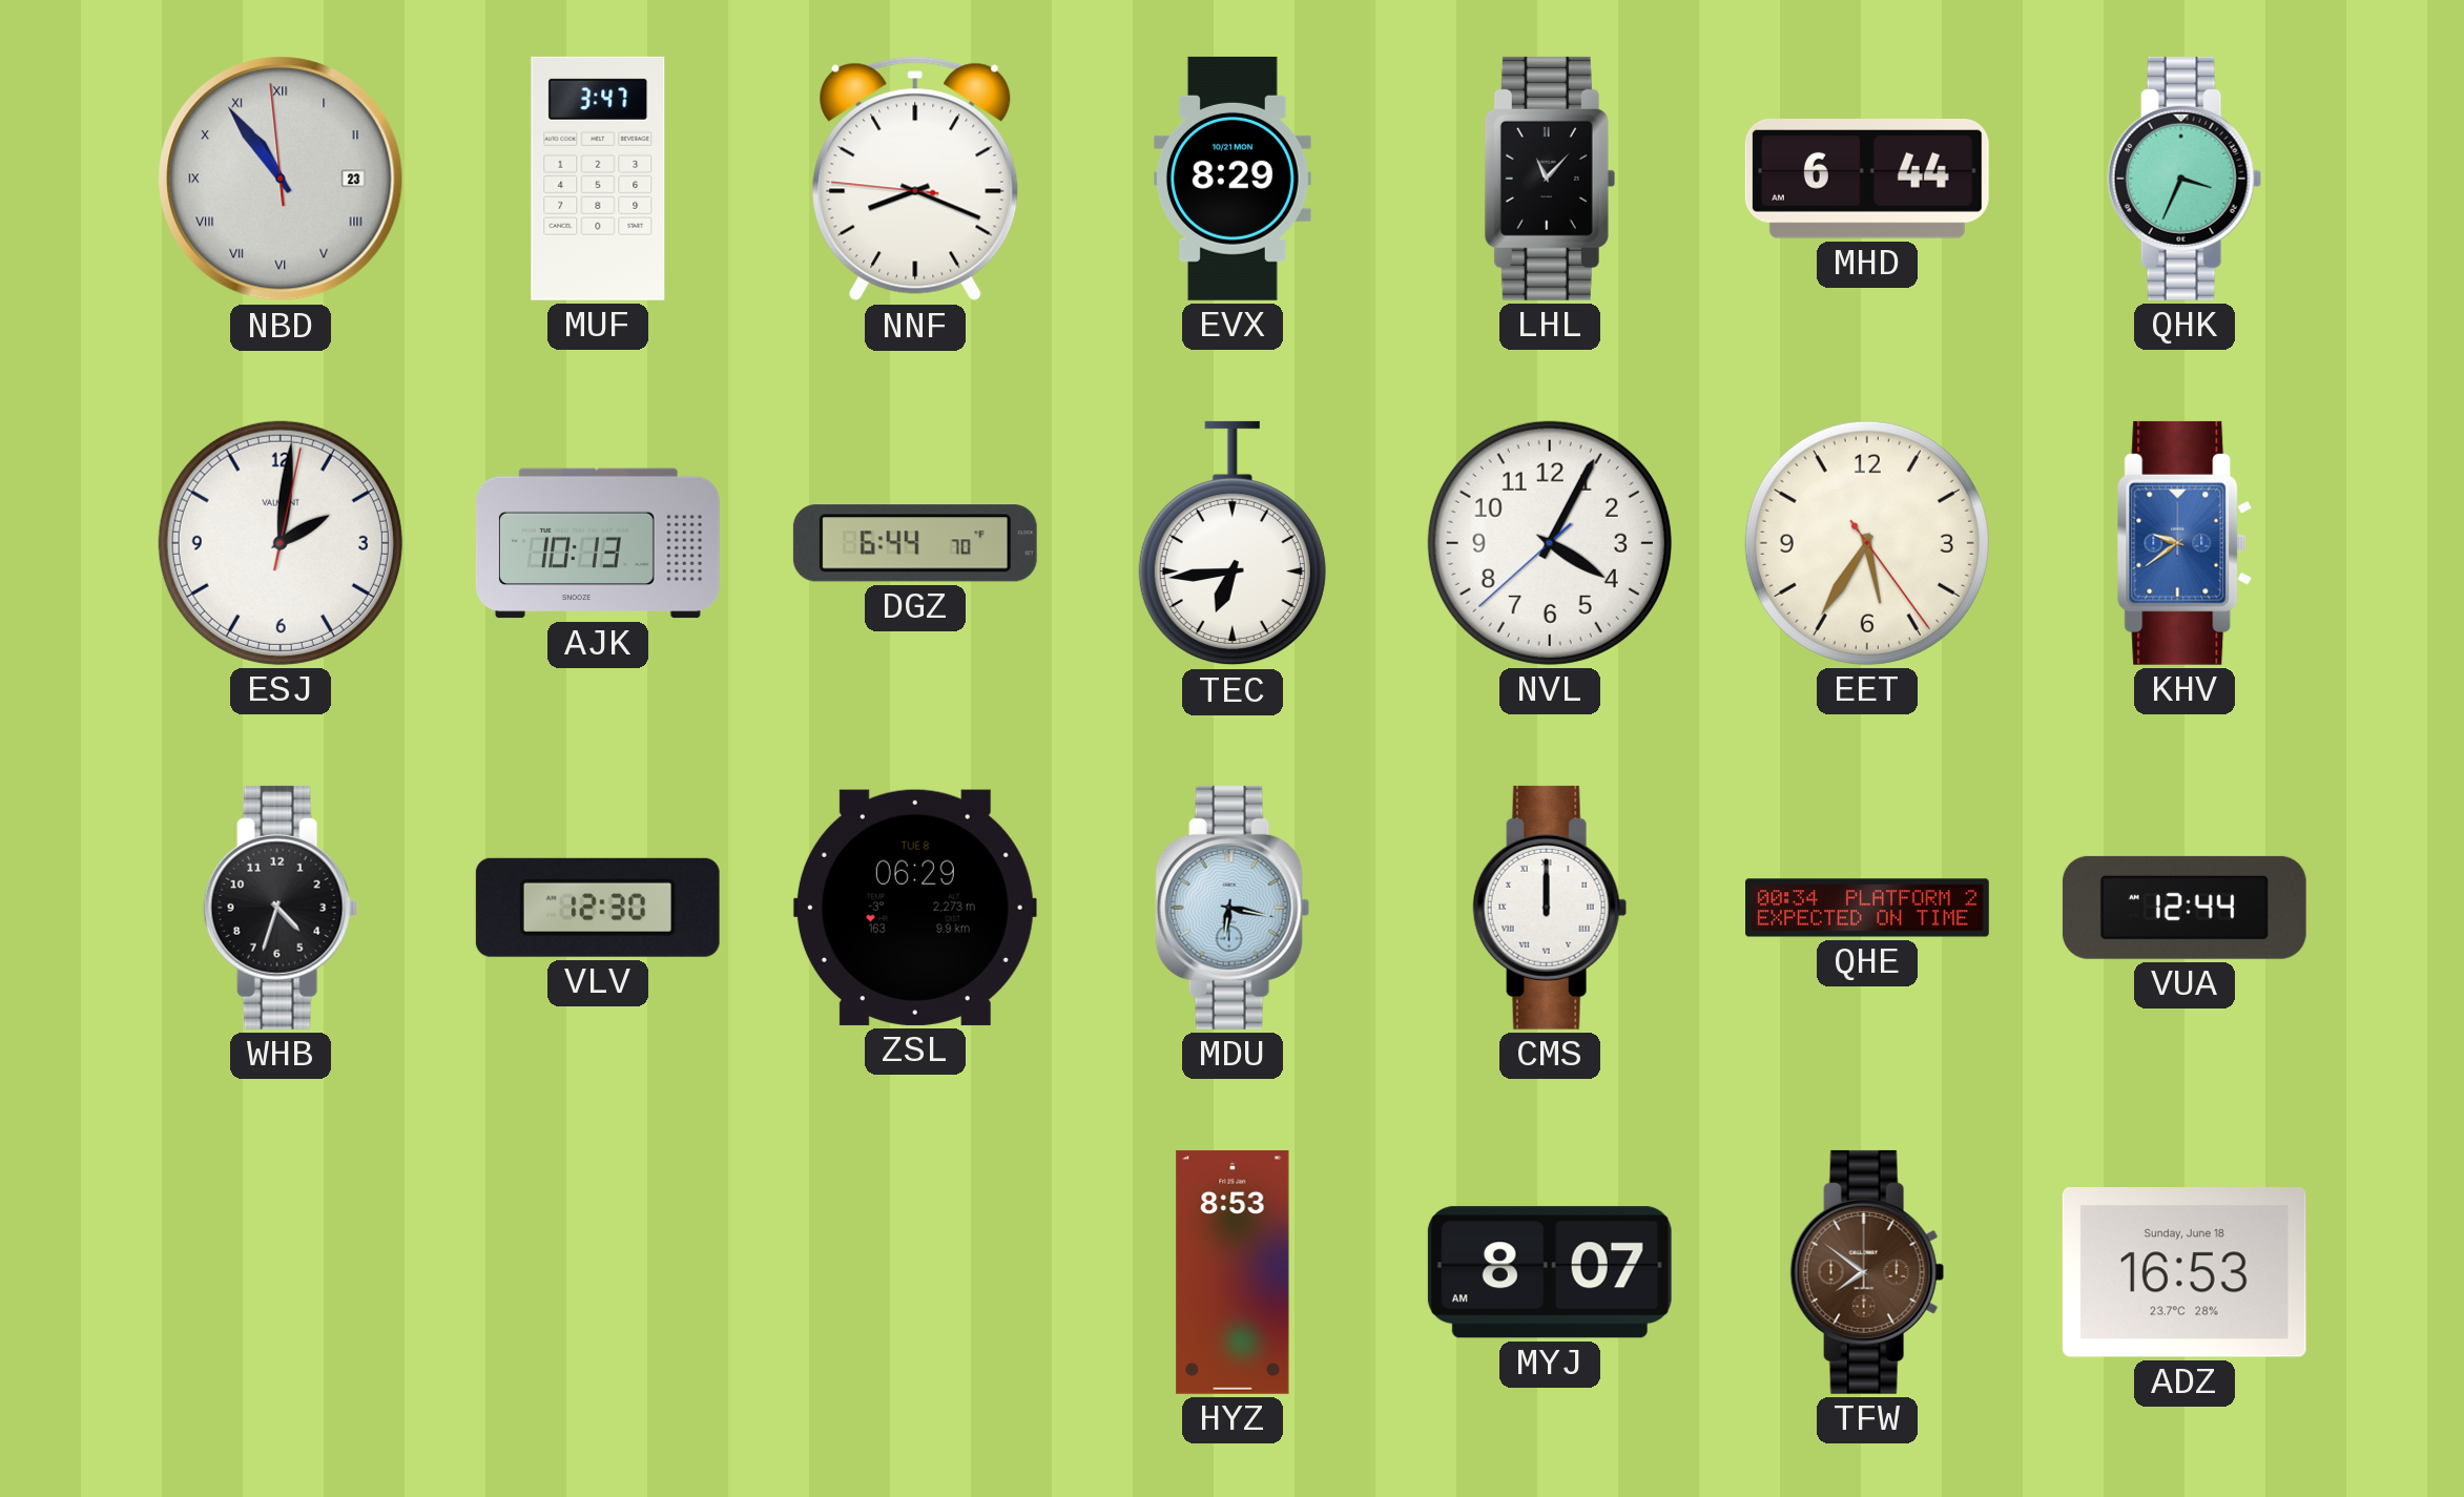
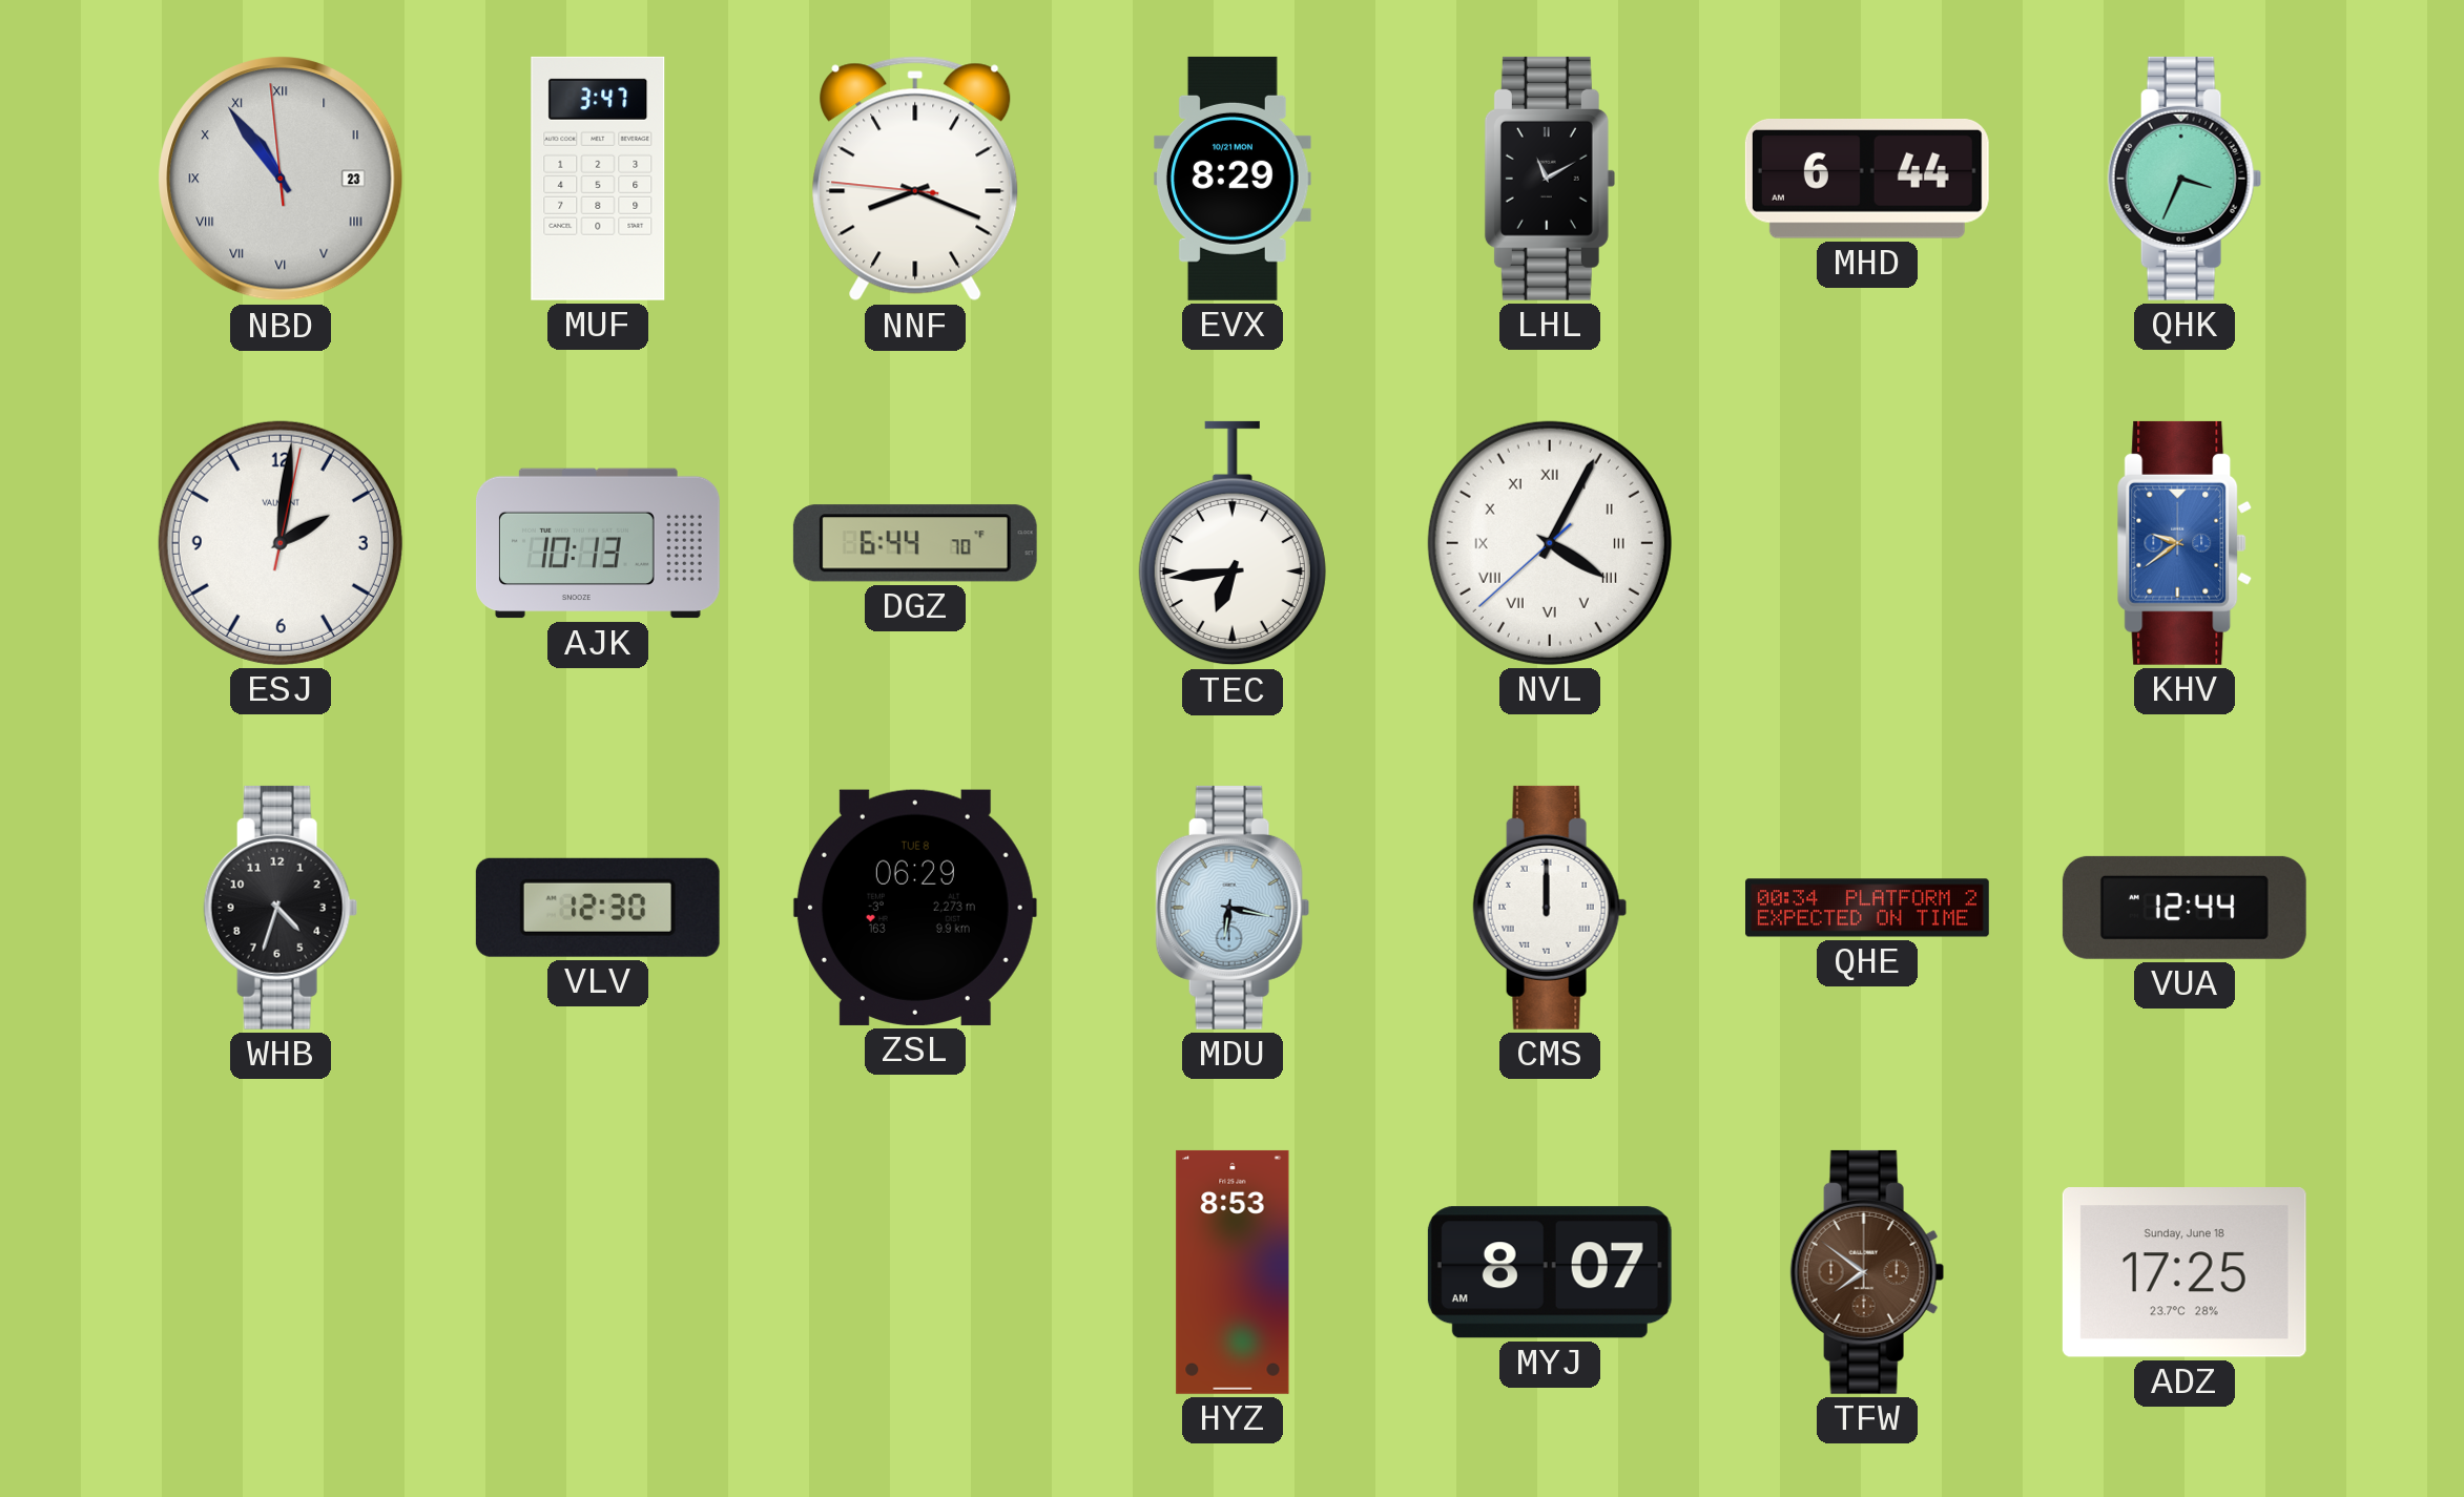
LHL: 11:07 -> 11:10
NVL numerals: Arabic -> Roman
EET: 5:35 -> none
ADZ: 16:53 -> 17:25
